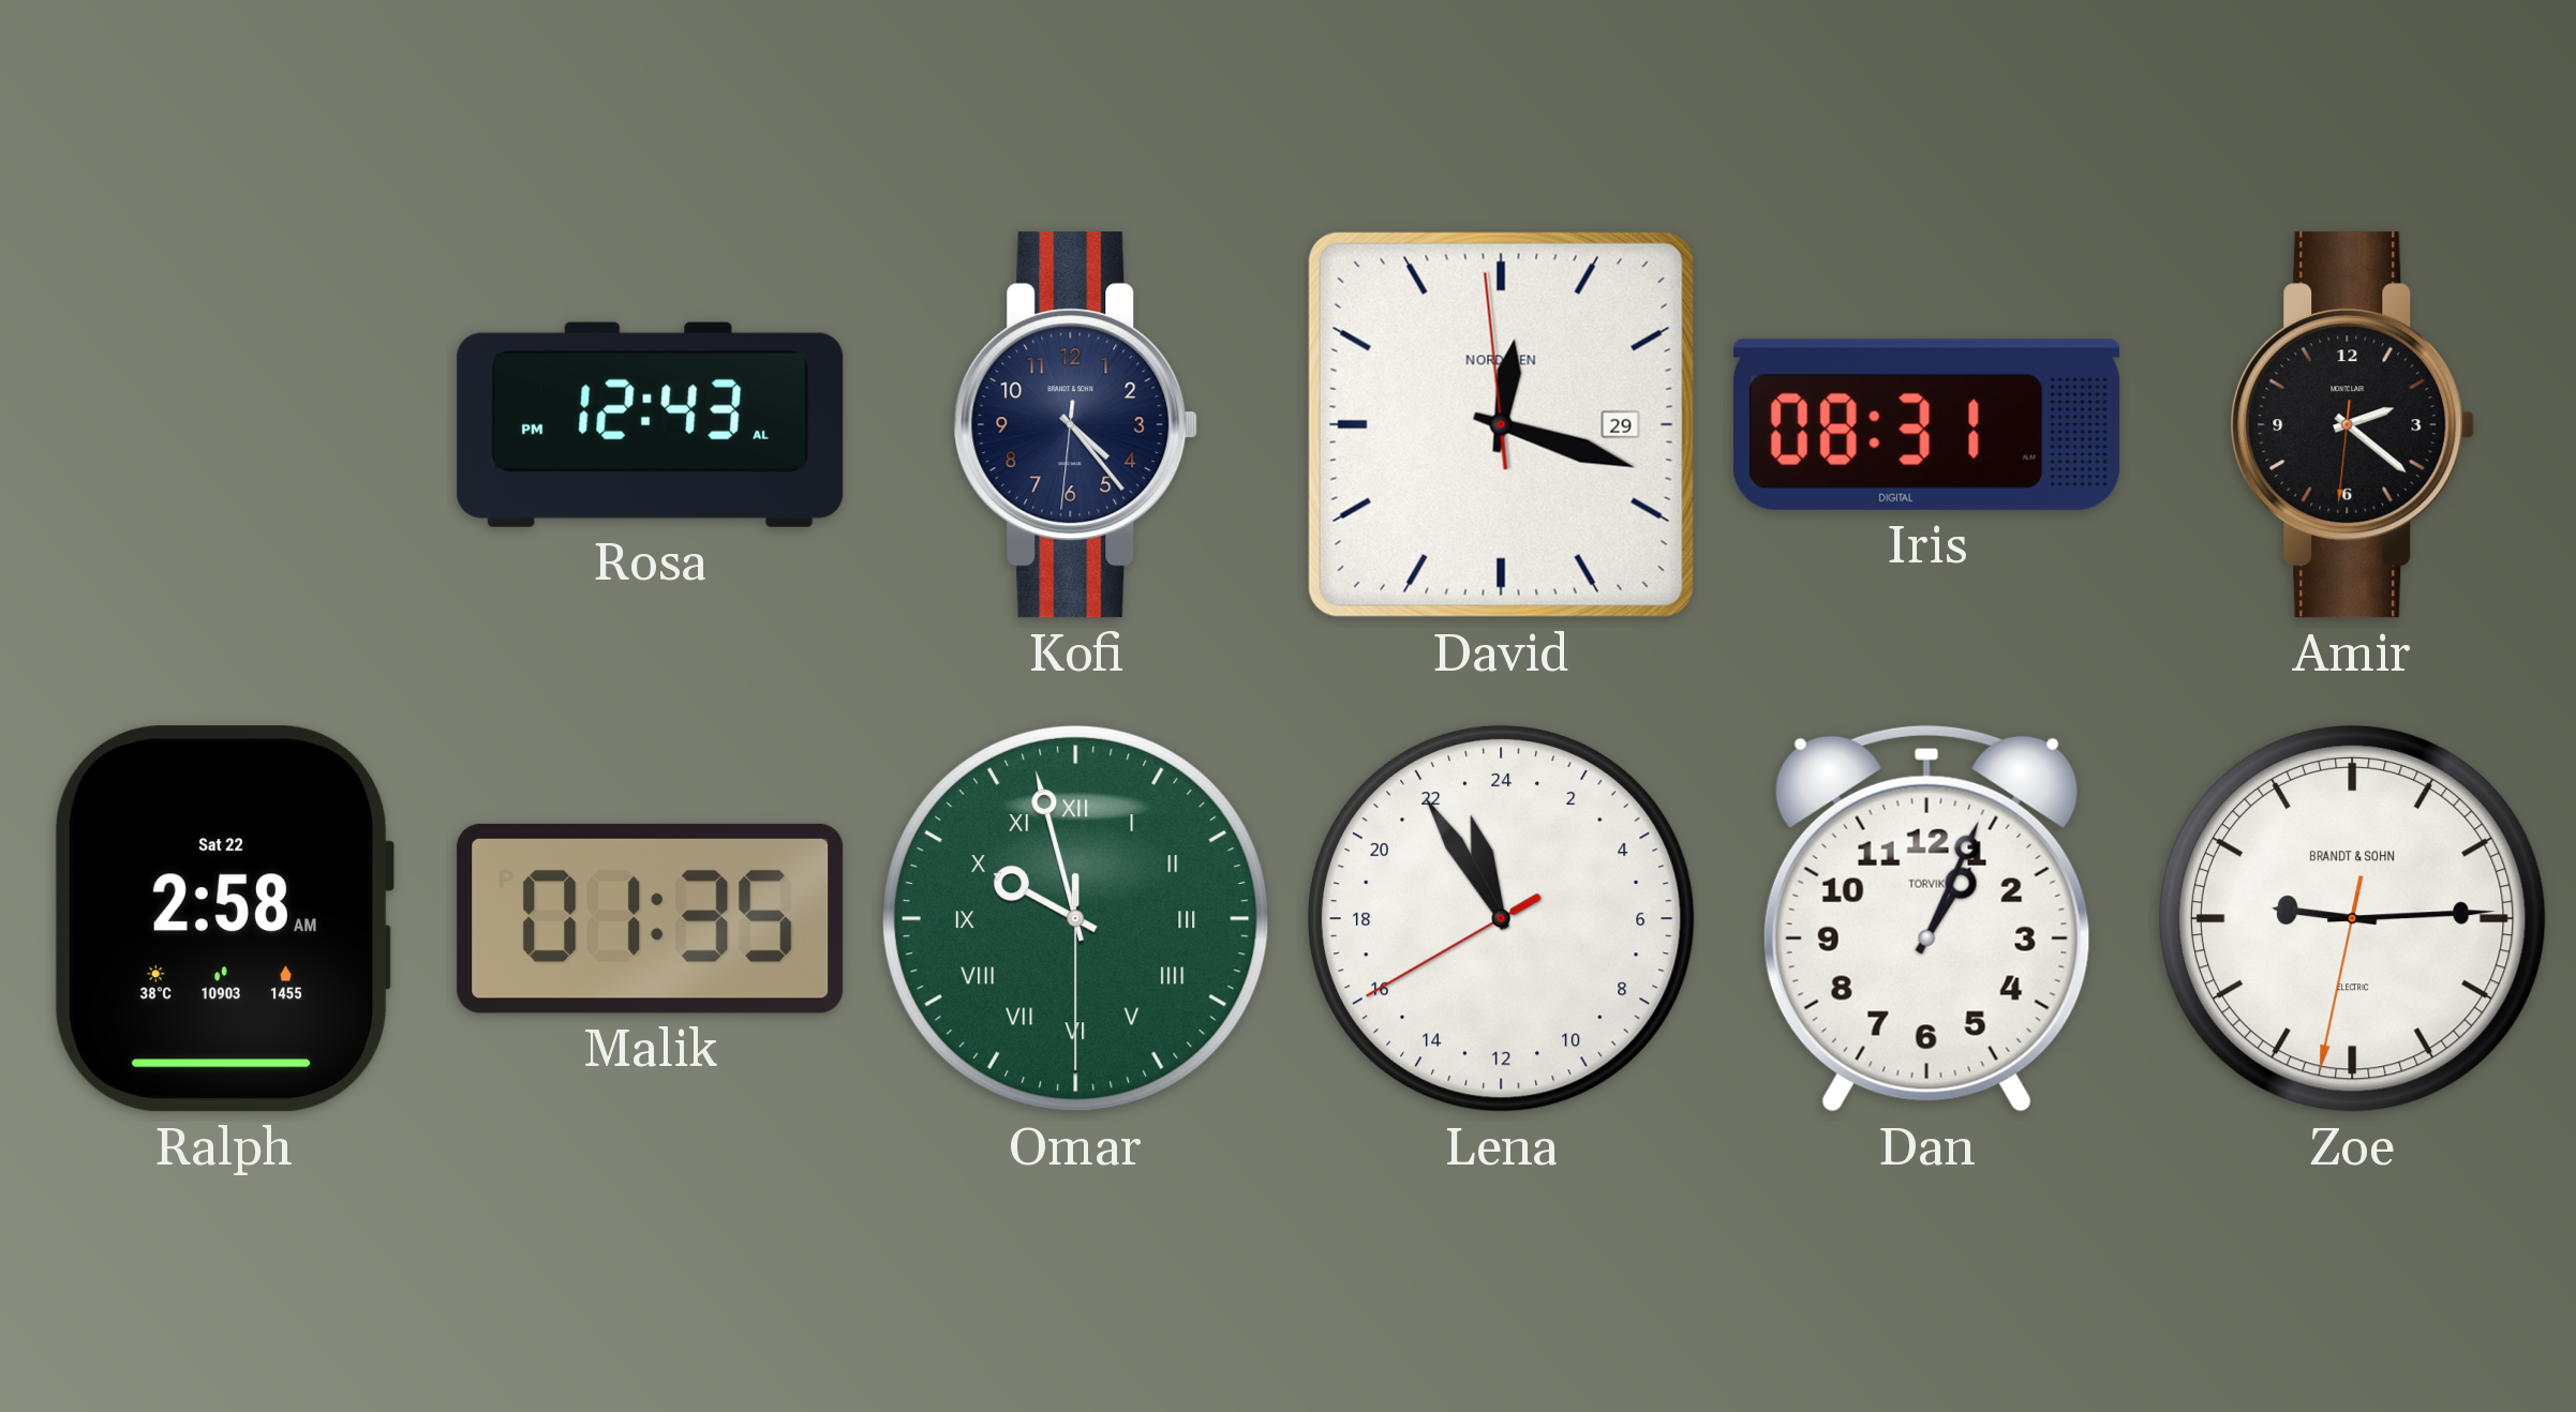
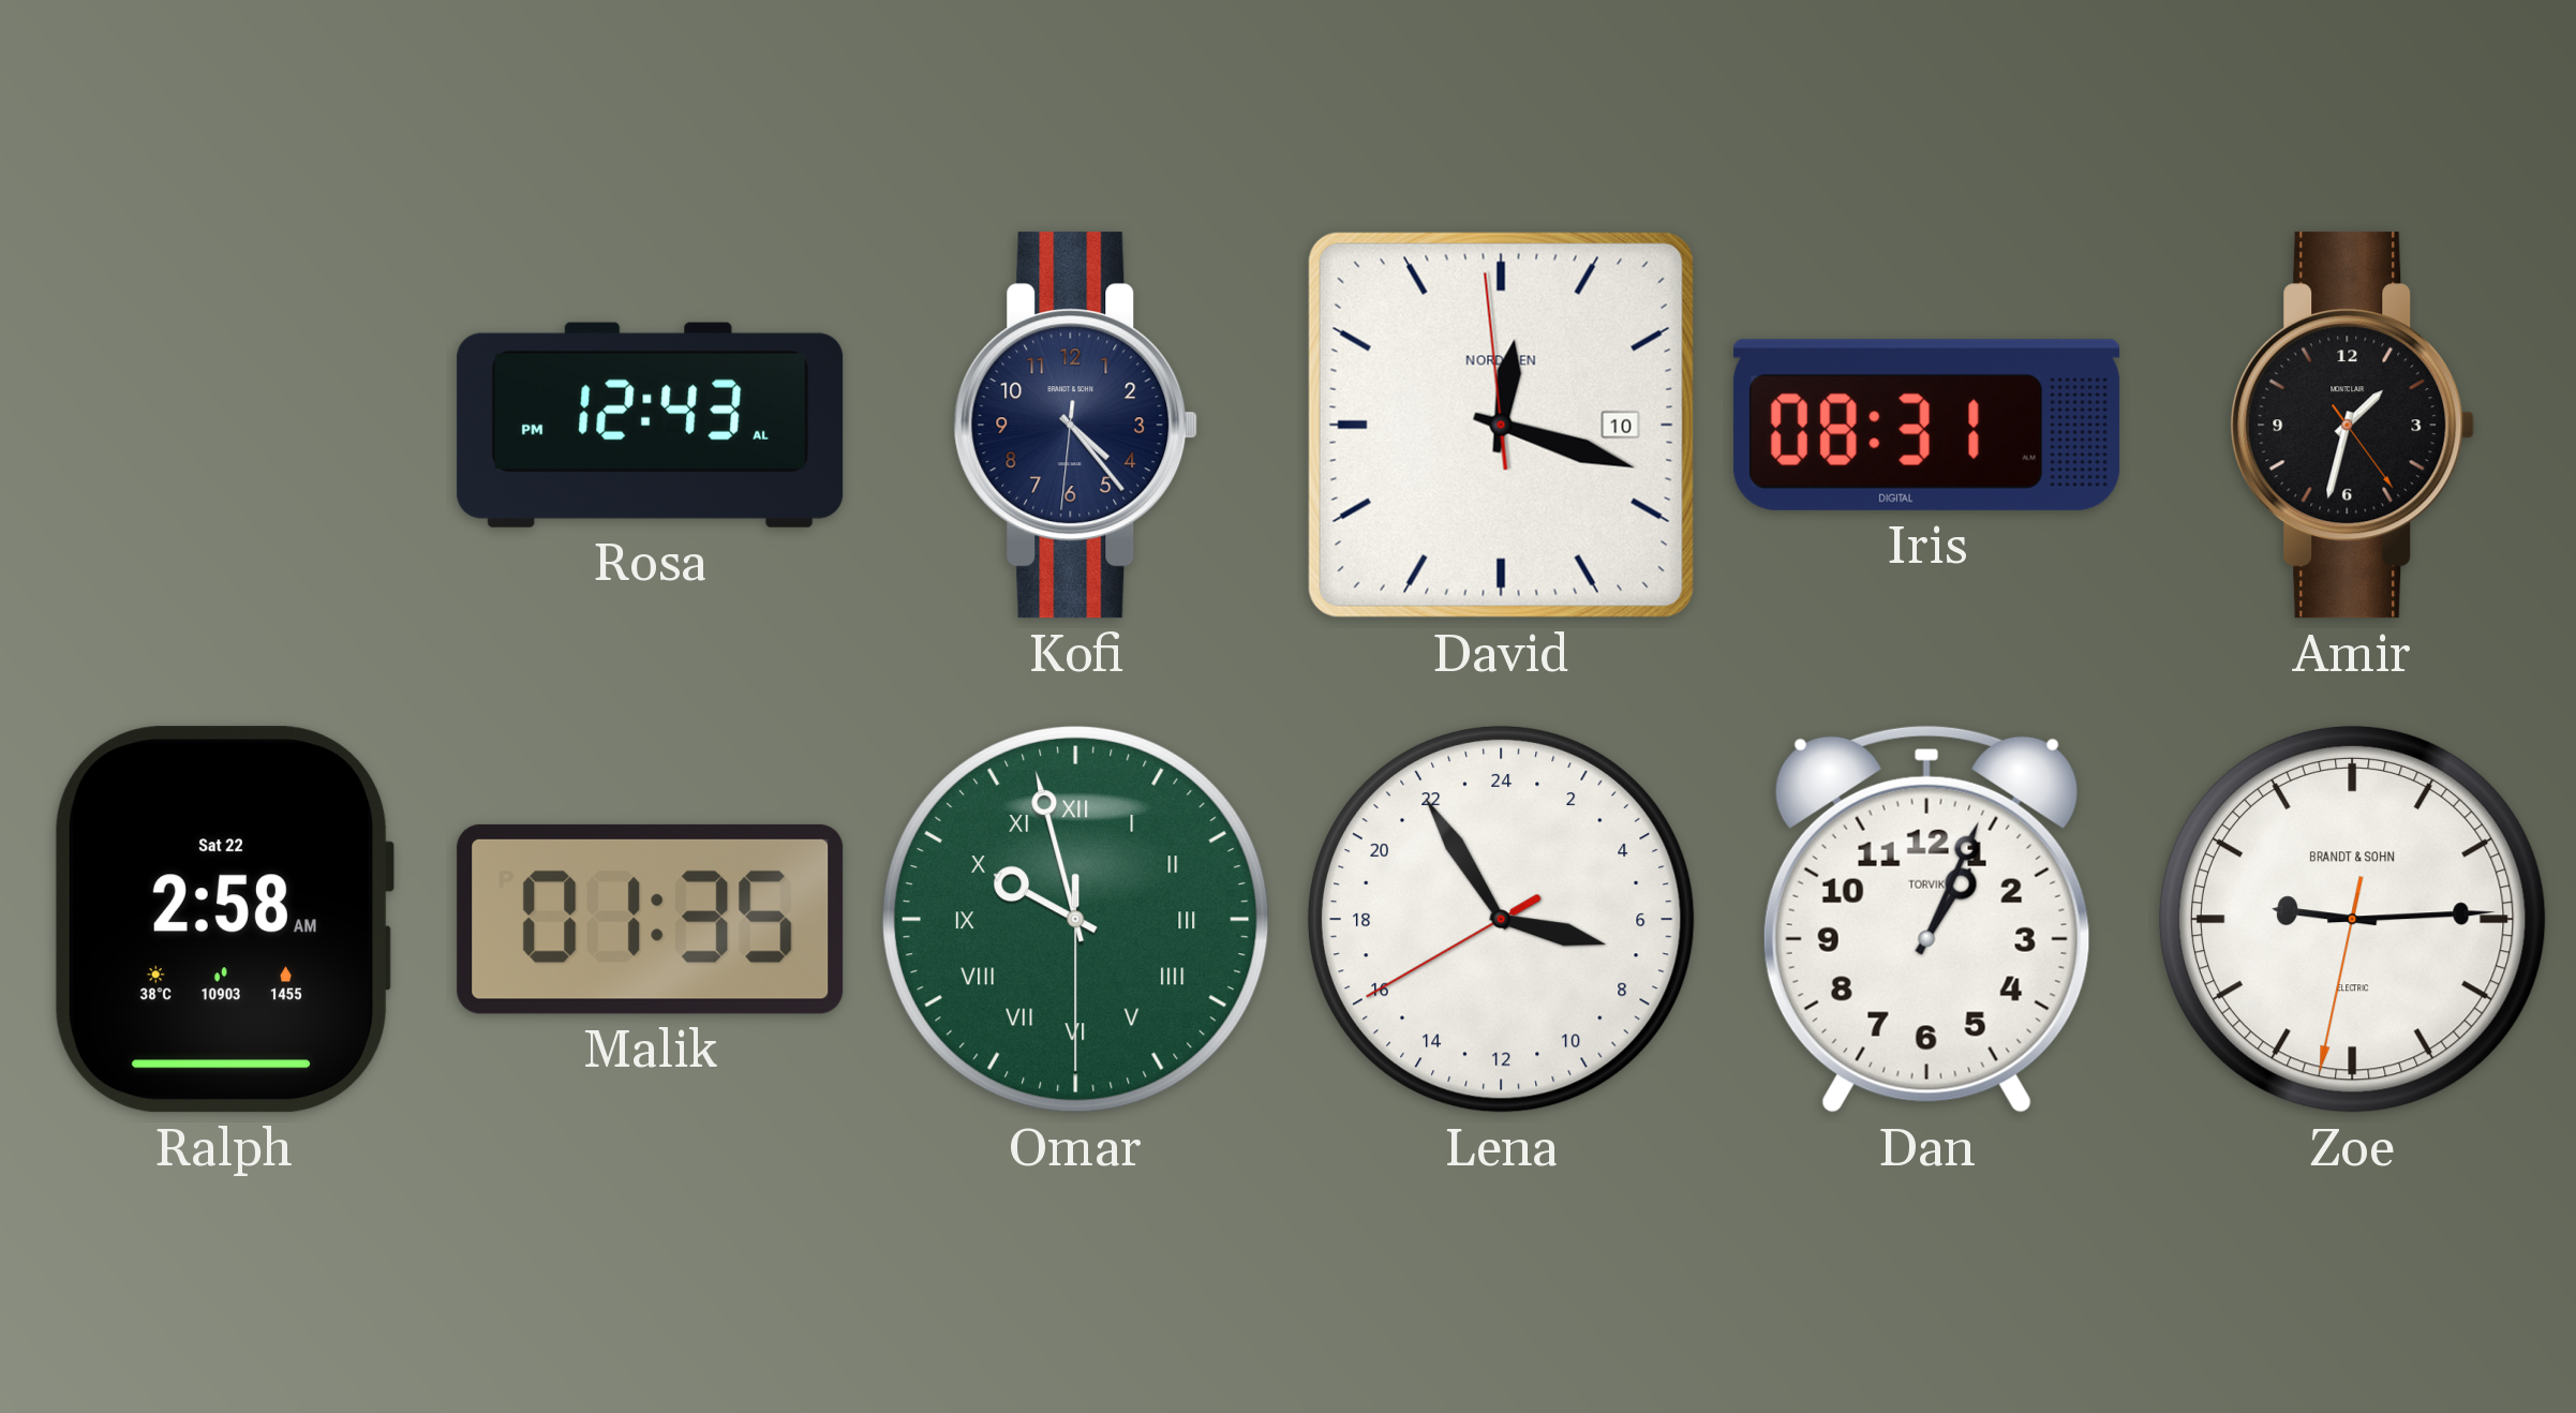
David date: 29 -> 10
Amir: 2:21 -> 1:32
Lena: 22:54 -> 6:54
